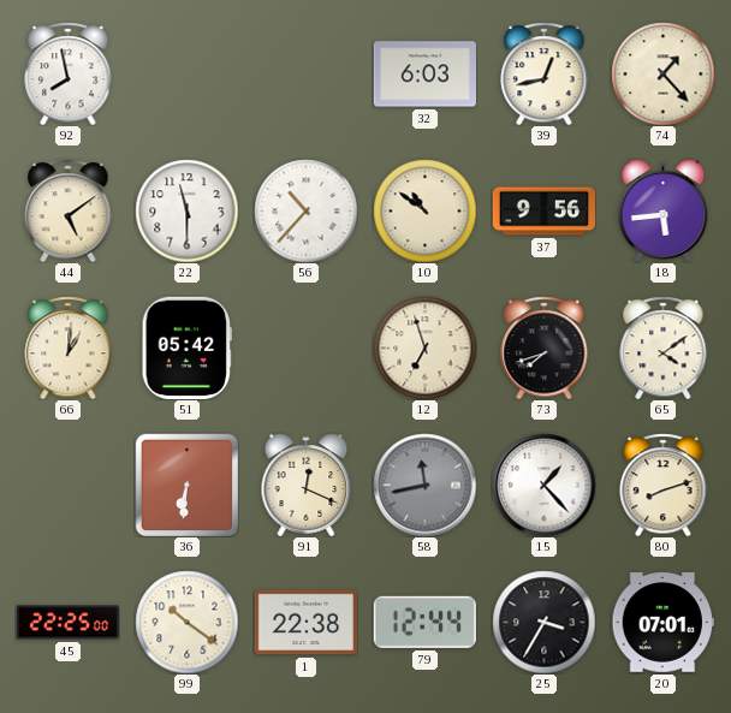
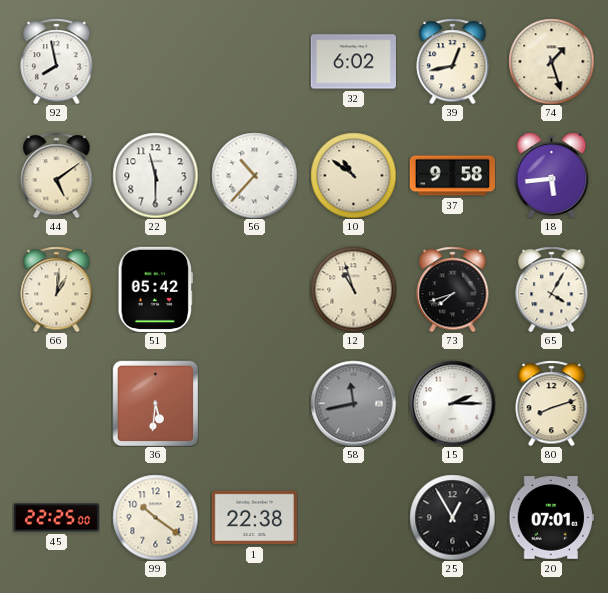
32: 6:03 -> 6:02
74: 1:23 -> 1:27
37: 9:56 -> 9:58
12: 6:57 -> 10:57
65: 4:09 -> 4:05
36: 6:31 -> 5:31
91: 12:19 -> none
15: 1:23 -> 2:15
79: 12:44 -> none
25: 3:35 -> 12:55
